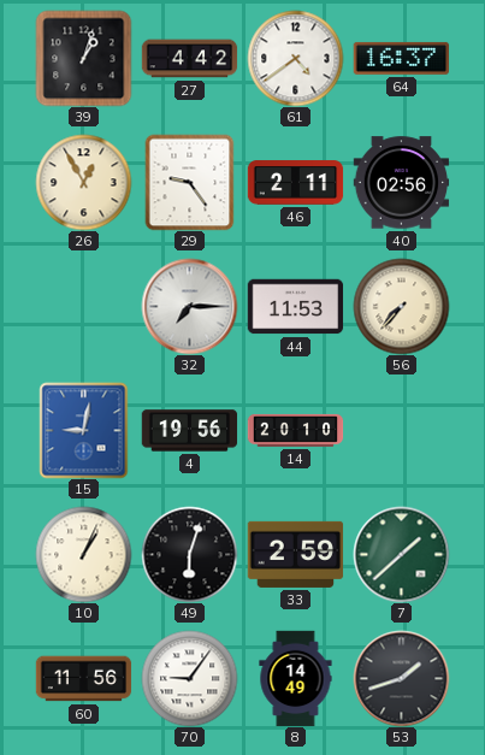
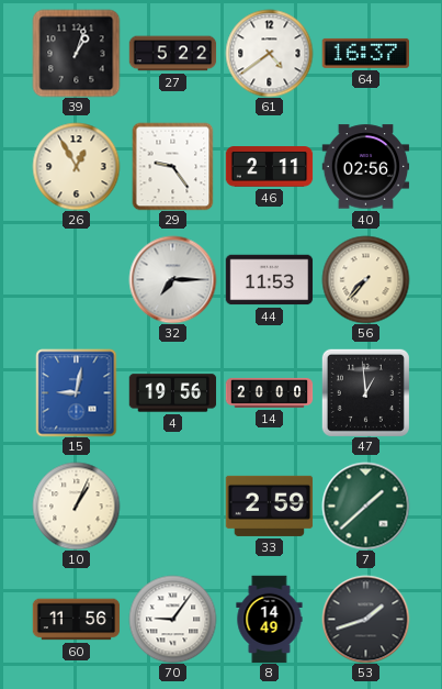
27: 4:42 -> 5:22
14: 20:10 -> 20:00
47: none -> 12:59
49: 6:03 -> none
